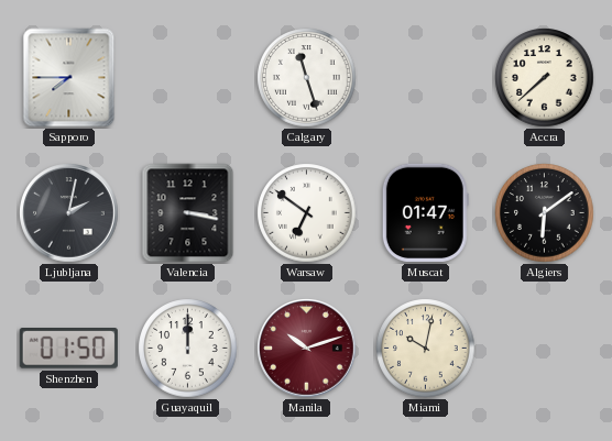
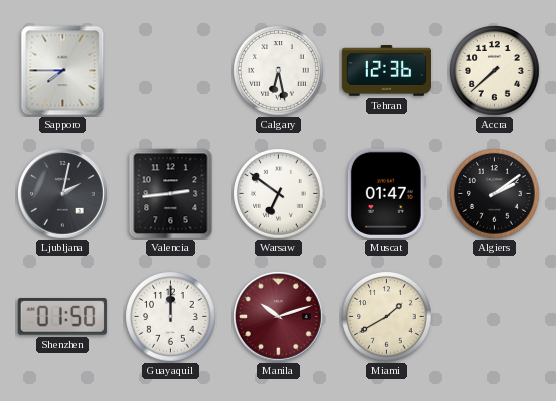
Calgary: 11:27 -> 6:28
Tehran: none -> 12:36
Valencia: 3:17 -> 2:44
Algiers: 6:09 -> 2:09
Miami: 10:02 -> 1:40
